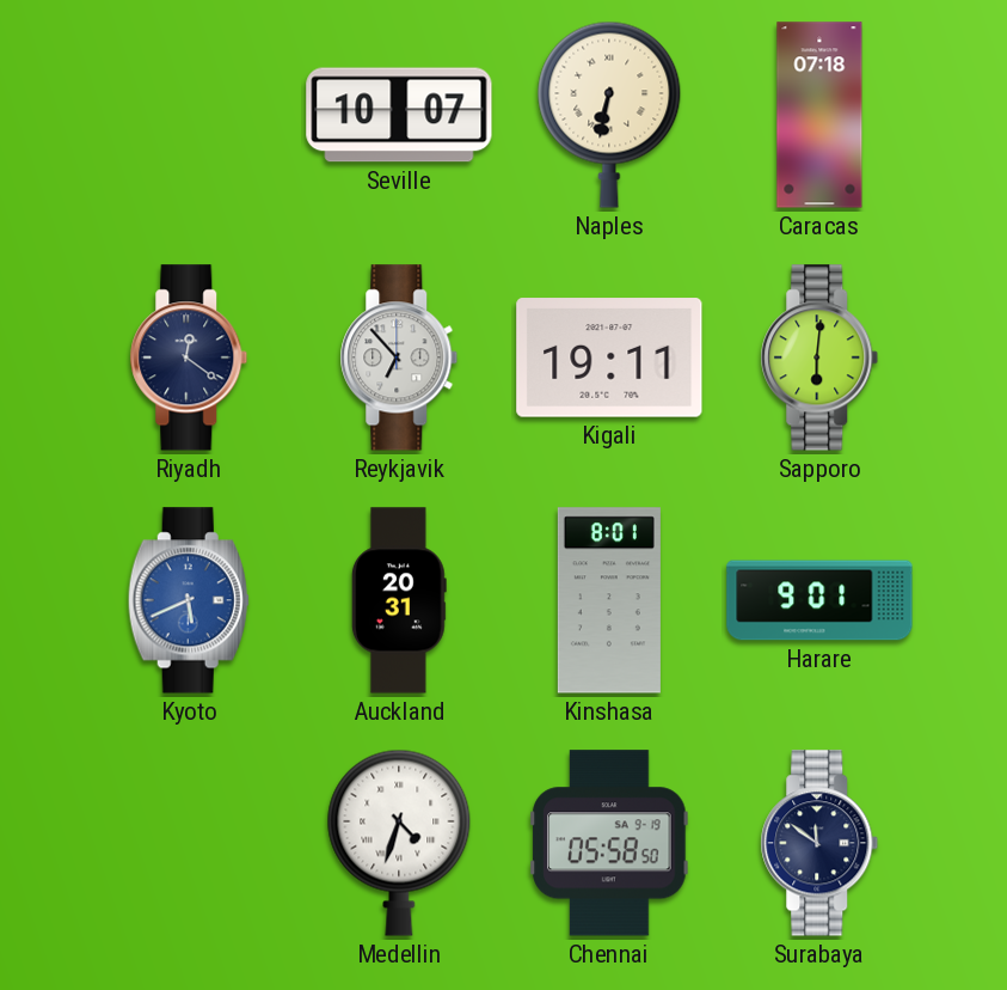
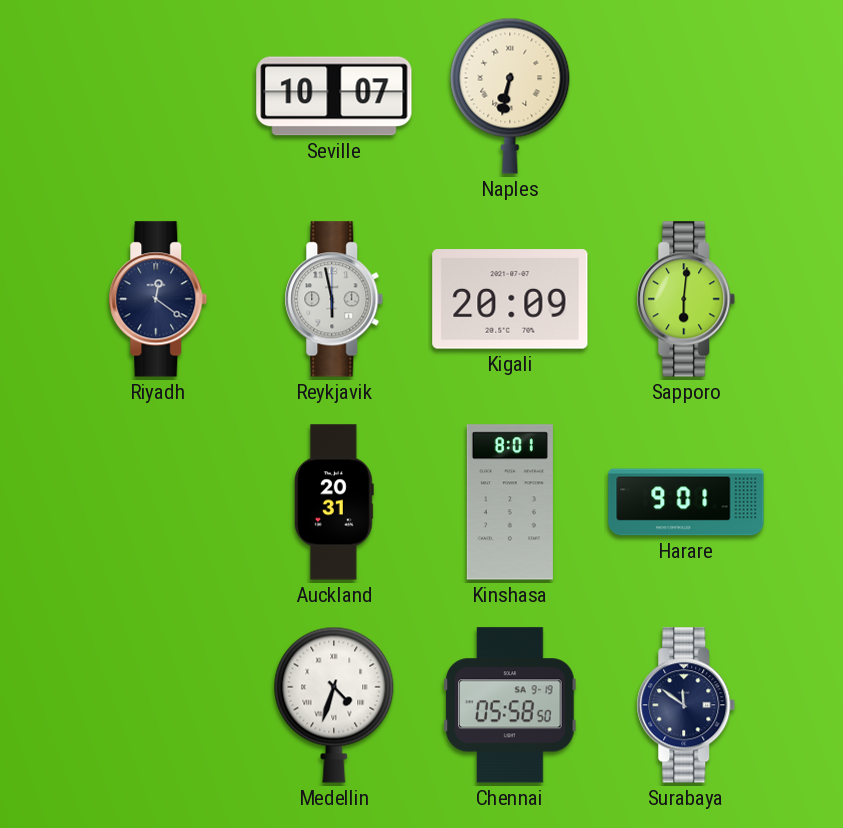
Caracas: 07:18 -> none
Reykjavik: 6:53 -> 5:58
Kigali: 19:11 -> 20:09
Kyoto: 5:41 -> none
